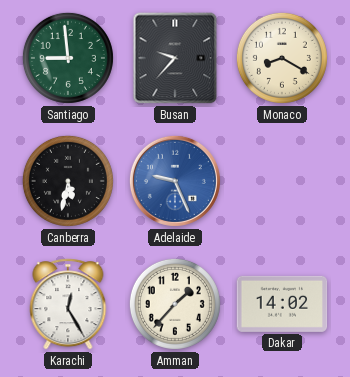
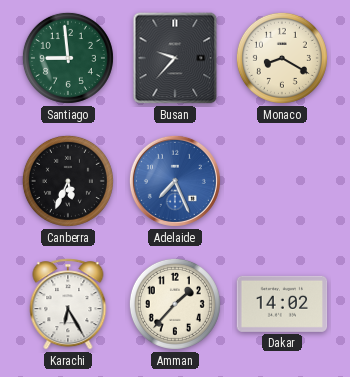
Canberra: 5:32 -> 5:34
Adelaide: 9:26 -> 7:26
Karachi: 12:25 -> 6:25
